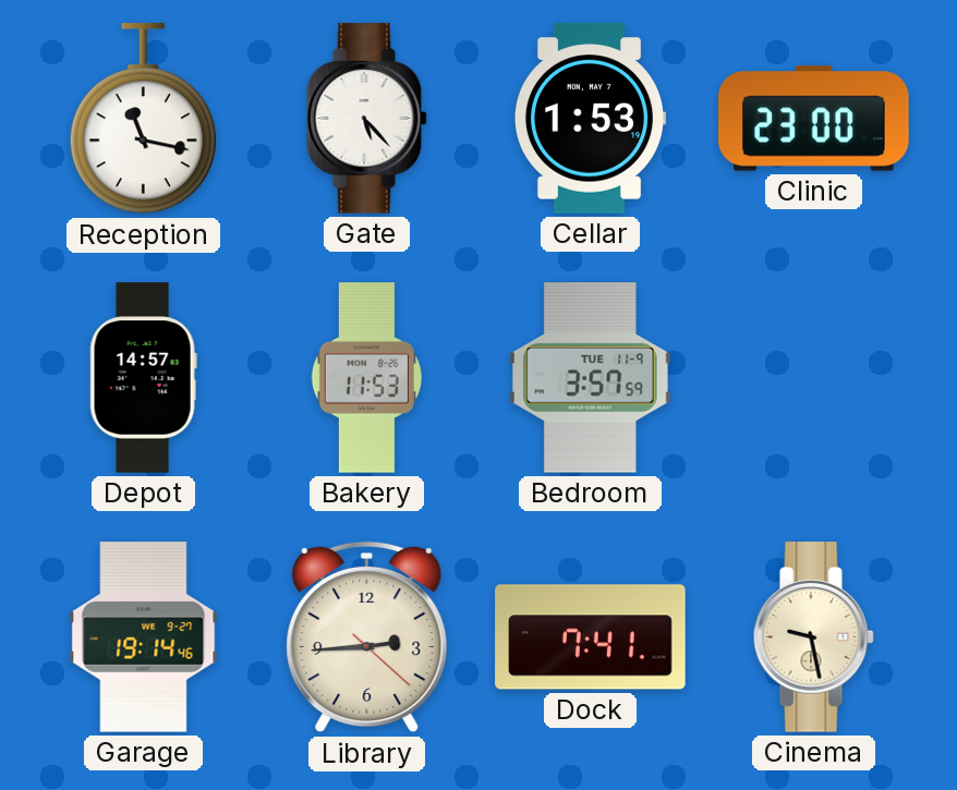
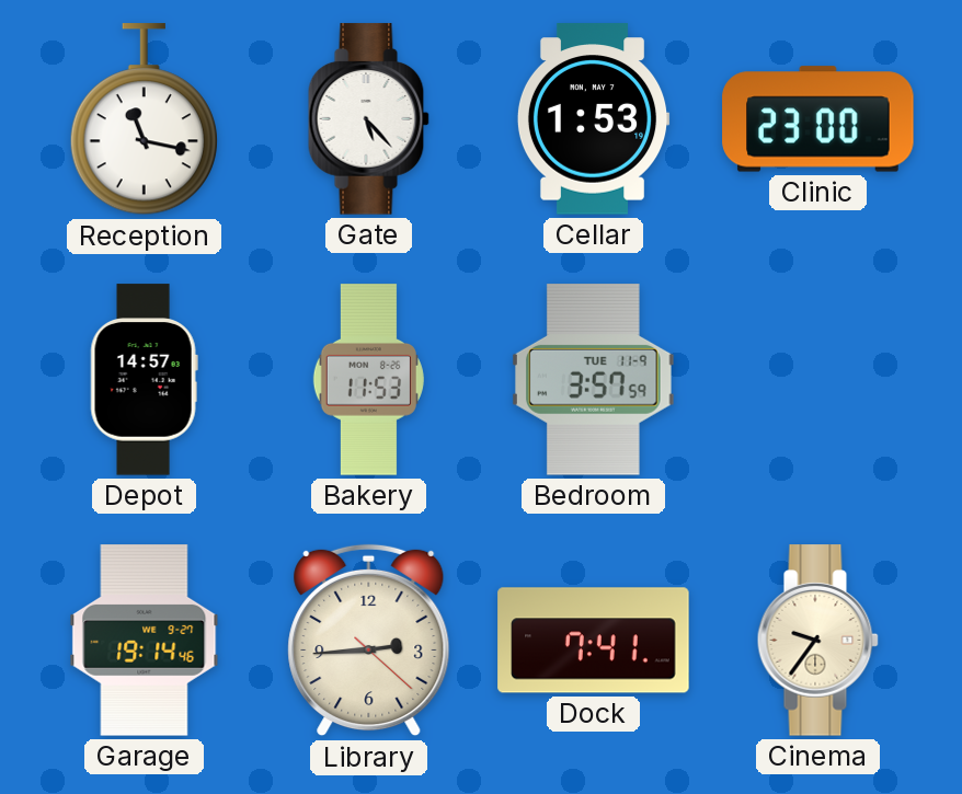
Cinema: 9:28 -> 9:36
